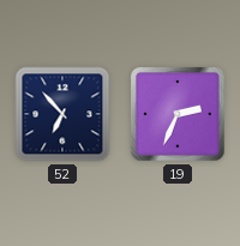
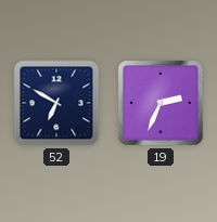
52: 6:53 -> 6:50
